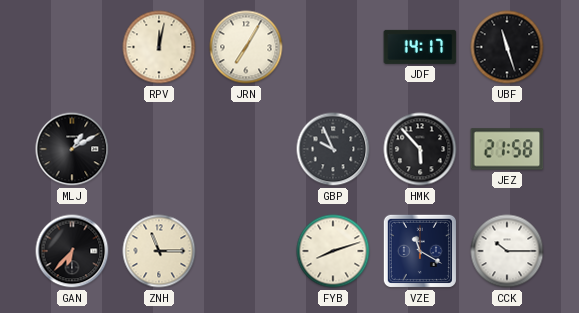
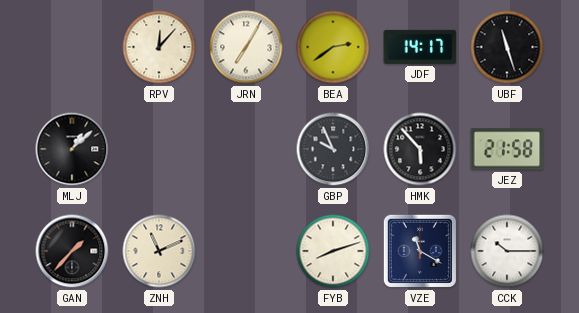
RPV: 12:02 -> 12:07
BEA: none -> 2:39
MLJ: 1:10 -> 1:08
GAN: 6:37 -> 1:37
ZNH: 11:15 -> 11:11
